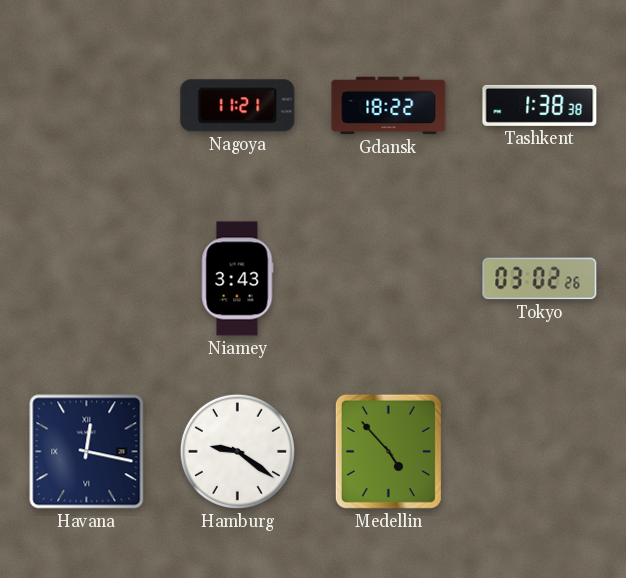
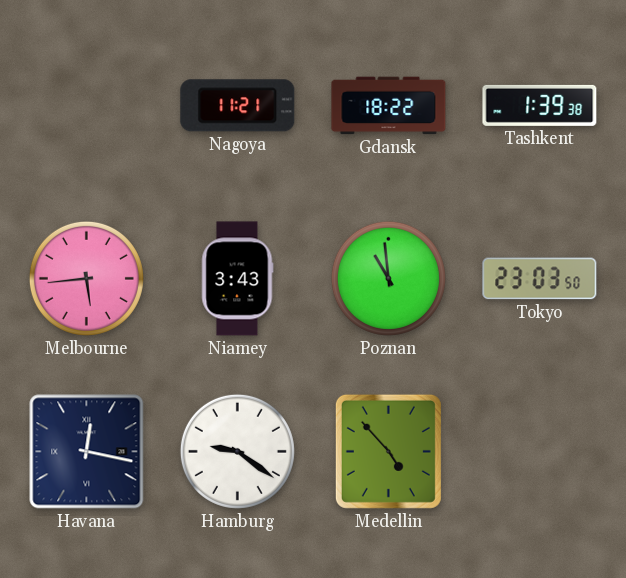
Tashkent: 1:38 -> 1:39
Melbourne: none -> 5:44
Poznan: none -> 10:59
Tokyo: 03:02 -> 23:03
